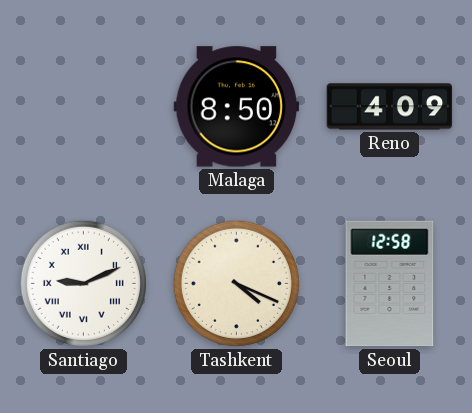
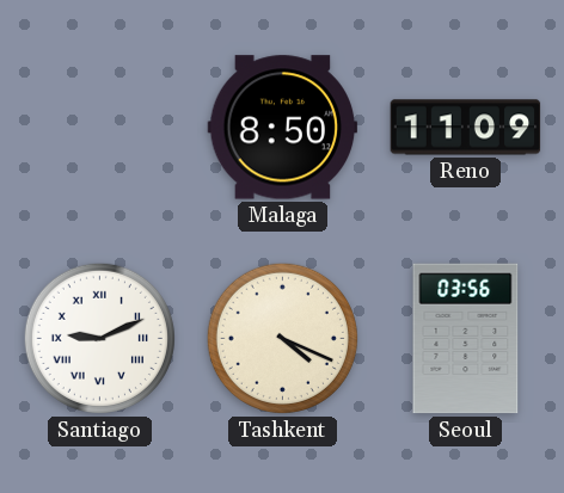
Reno: 4:09 -> 11:09
Seoul: 12:58 -> 03:56
